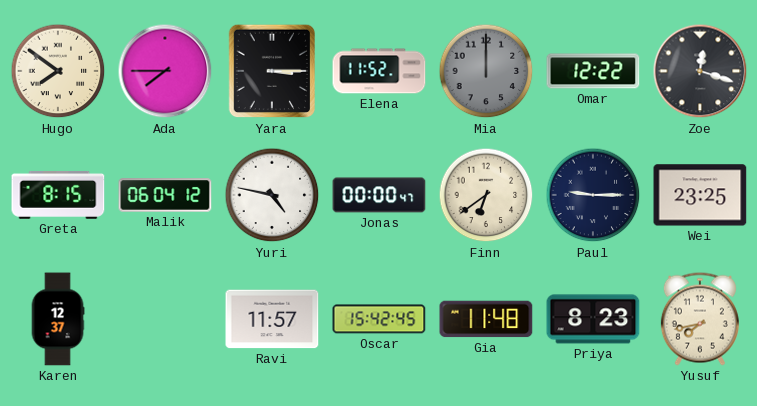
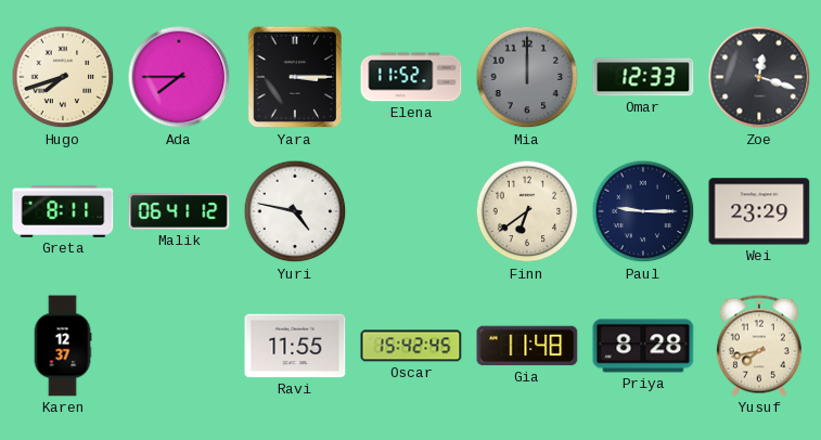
Hugo: 7:51 -> 7:42
Omar: 12:22 -> 12:33
Greta: 8:15 -> 8:11
Malik: 06:04 -> 06:41
Jonas: 00:00 -> none
Wei: 23:25 -> 23:29
Ravi: 11:57 -> 11:55
Priya: 8:23 -> 8:28
